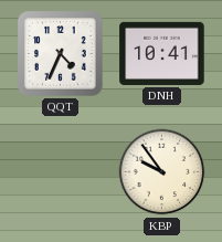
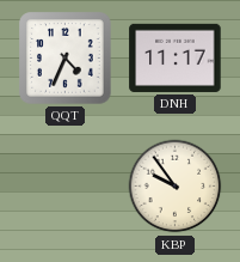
DNH: 10:41 -> 11:17
